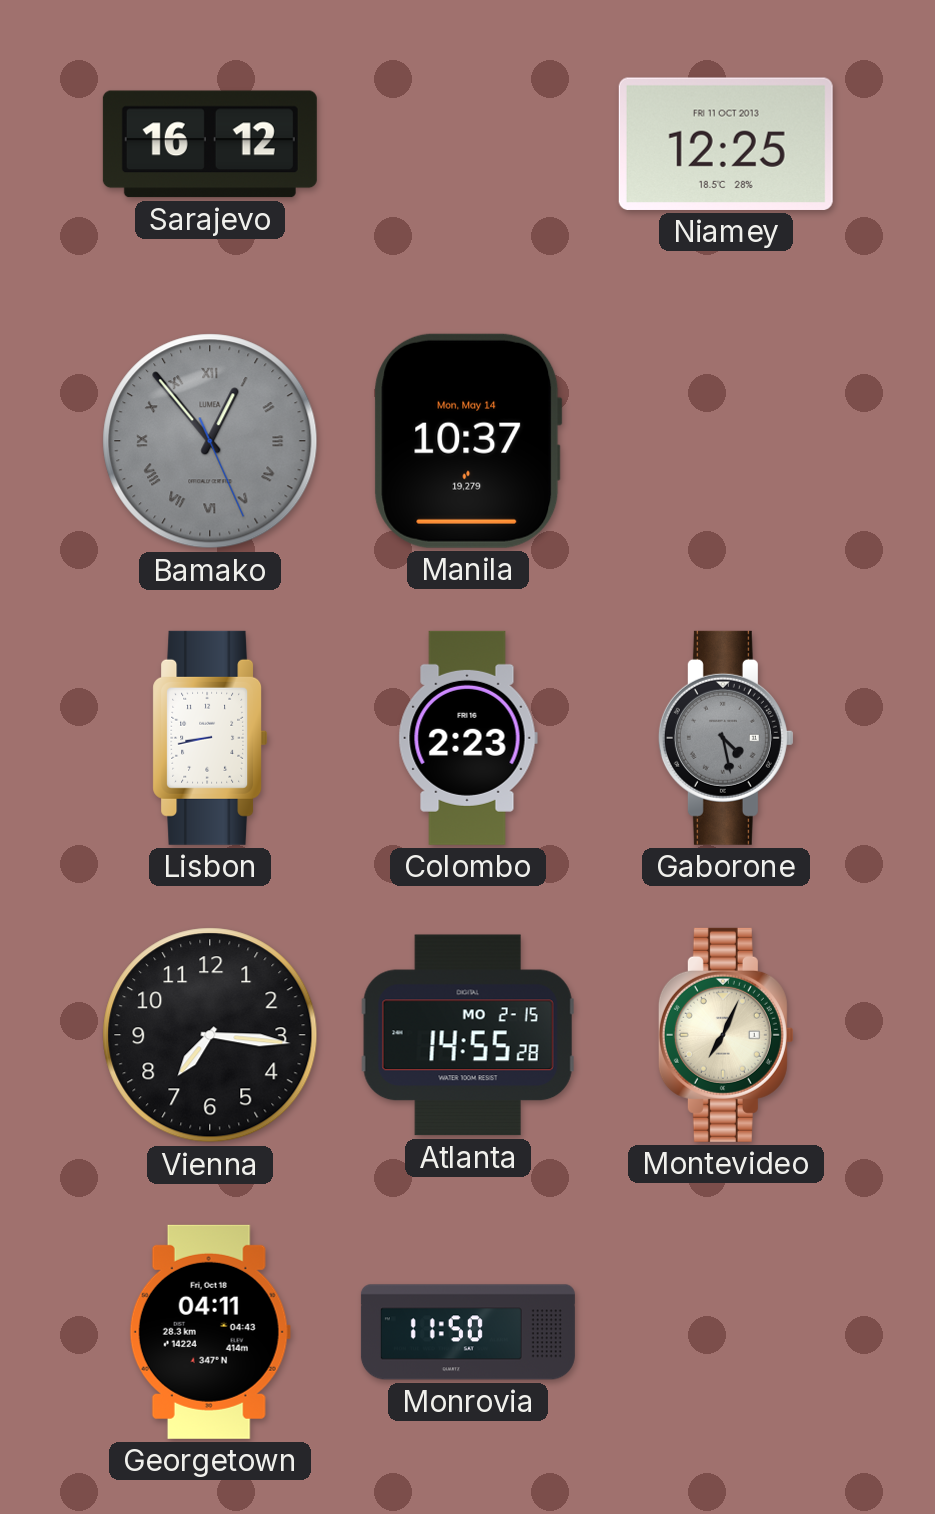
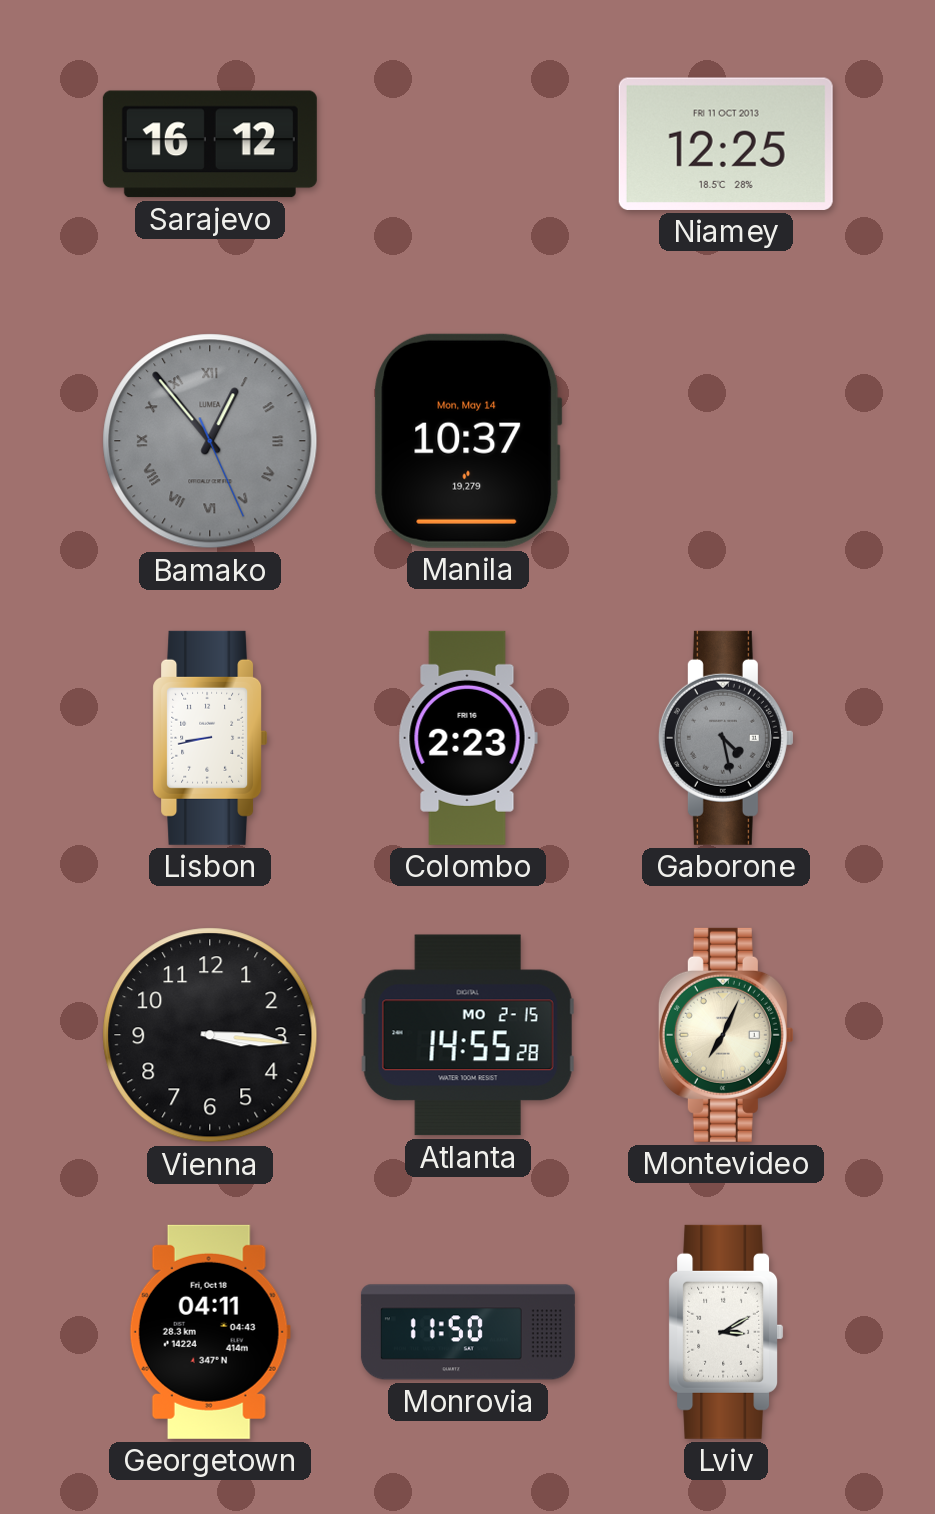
Vienna: 7:16 -> 3:16
Lviv: none -> 3:10
